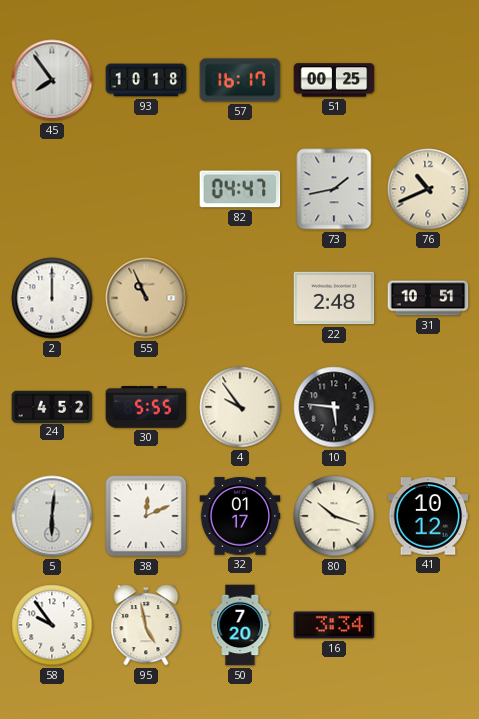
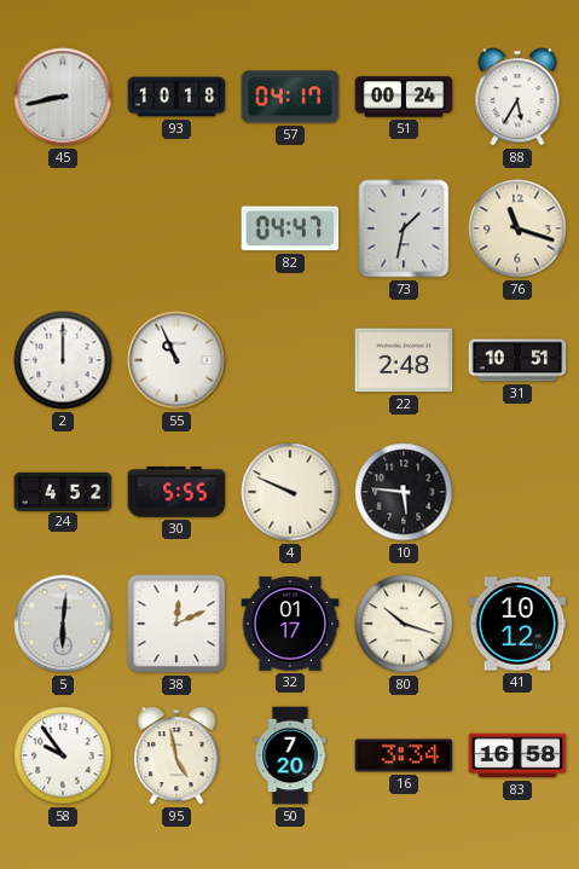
45: 7:54 -> 8:43
57: 16:17 -> 04:17
51: 00:25 -> 00:24
88: none -> 5:35
73: 1:43 -> 1:32
76: 10:41 -> 11:18
55 dial: champagne -> white
4: 9:54 -> 9:49
83: none -> 16:58
